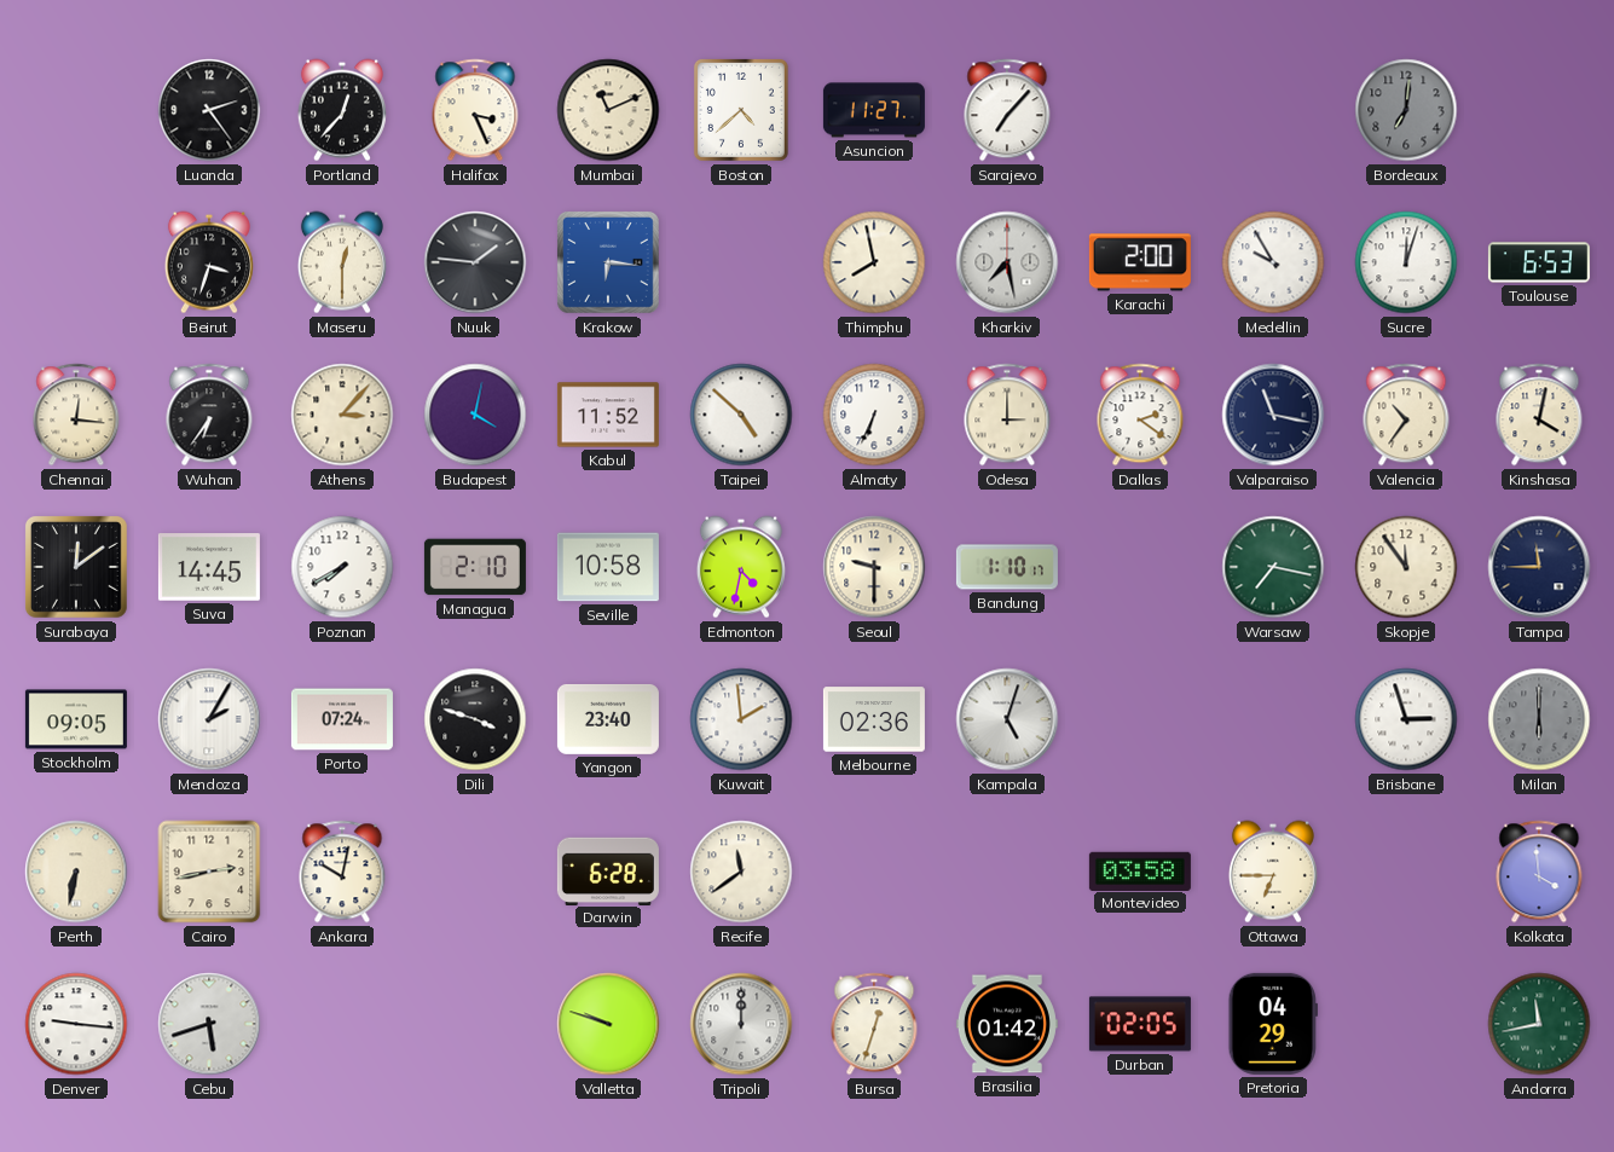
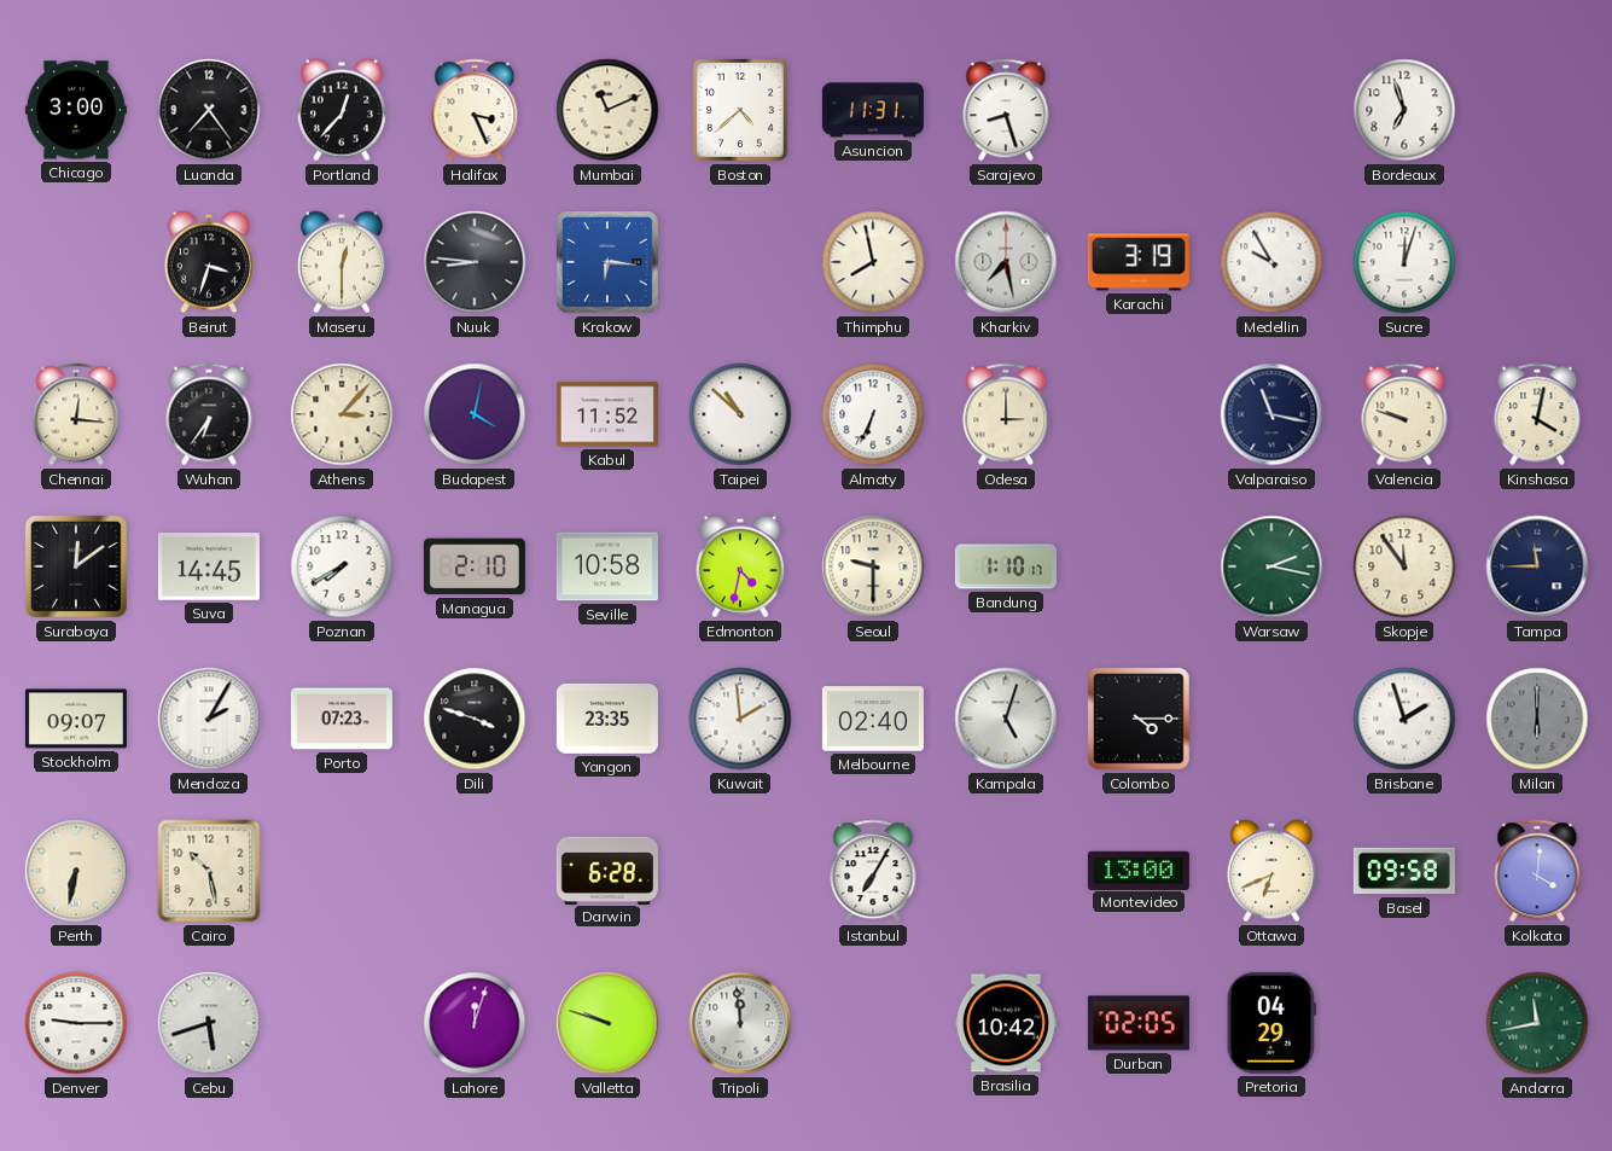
Chicago: none -> 3:00
Luanda: 2:24 -> 7:24
Asuncion: 11:27 -> 11:31
Sarajevo: 7:07 -> 8:27
Bordeaux: 7:01 -> 6:57
Bordeaux dial: grey -> white
Nuuk: 1:46 -> 8:46
Karachi: 2:00 -> 3:19
Toulouse: 6:53 -> none
Taipei: 4:52 -> 10:52
Dallas: 2:21 -> none
Valencia: 10:36 -> 9:48
Warsaw: 7:17 -> 2:17
Stockholm: 09:05 -> 09:07
Porto: 07:24 -> 07:23
Yangon: 23:40 -> 23:35
Melbourne: 02:36 -> 02:40
Colombo: none -> 4:15
Brisbane: 2:57 -> 1:57
Cairo: 2:43 -> 10:28
Ankara: 10:02 -> none
Recife: 11:39 -> none
Istanbul: none -> 7:05
Montevideo: 03:58 -> 13:00
Ottawa: 6:45 -> 6:41
Basel: none -> 09:58
Kolkata: 3:59 -> 4:01
Denver: 9:16 -> 9:15
Lahore: none -> 12:03
Tripoli: 12:00 -> 11:59
Bursa: 12:33 -> none
Brasilia: 01:42 -> 10:42
